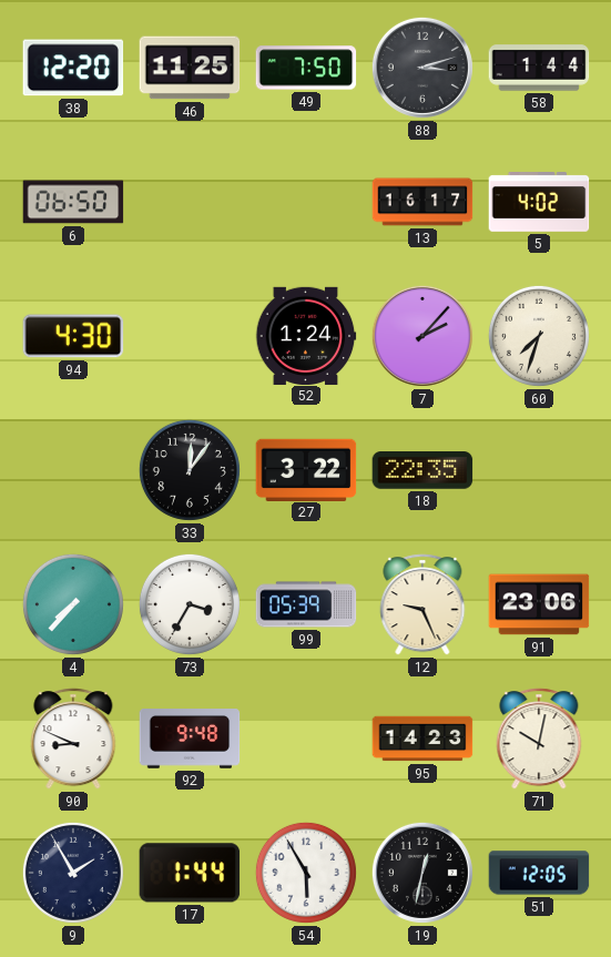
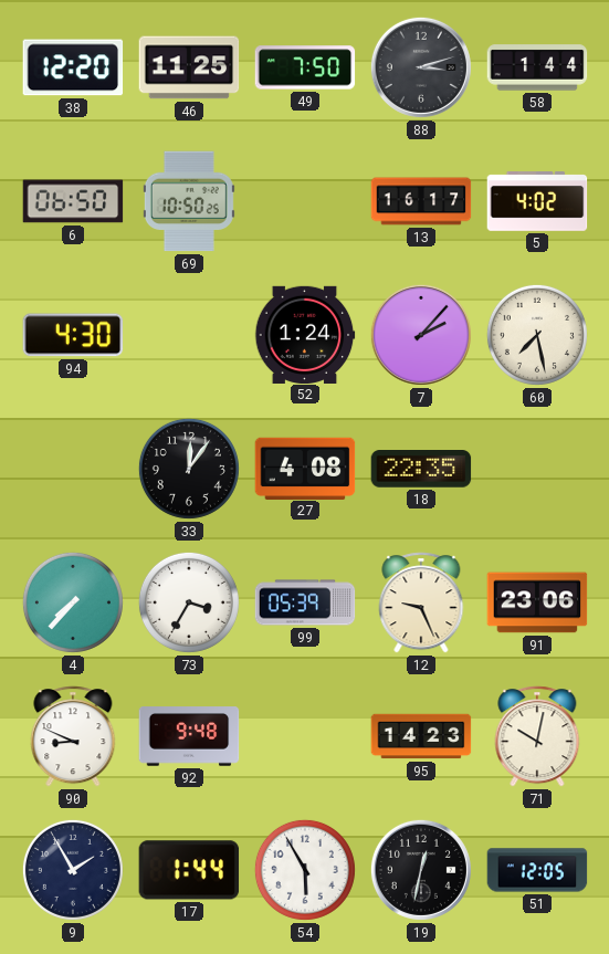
69: none -> 10:50
60: 7:33 -> 7:28
27: 3:22 -> 4:08
